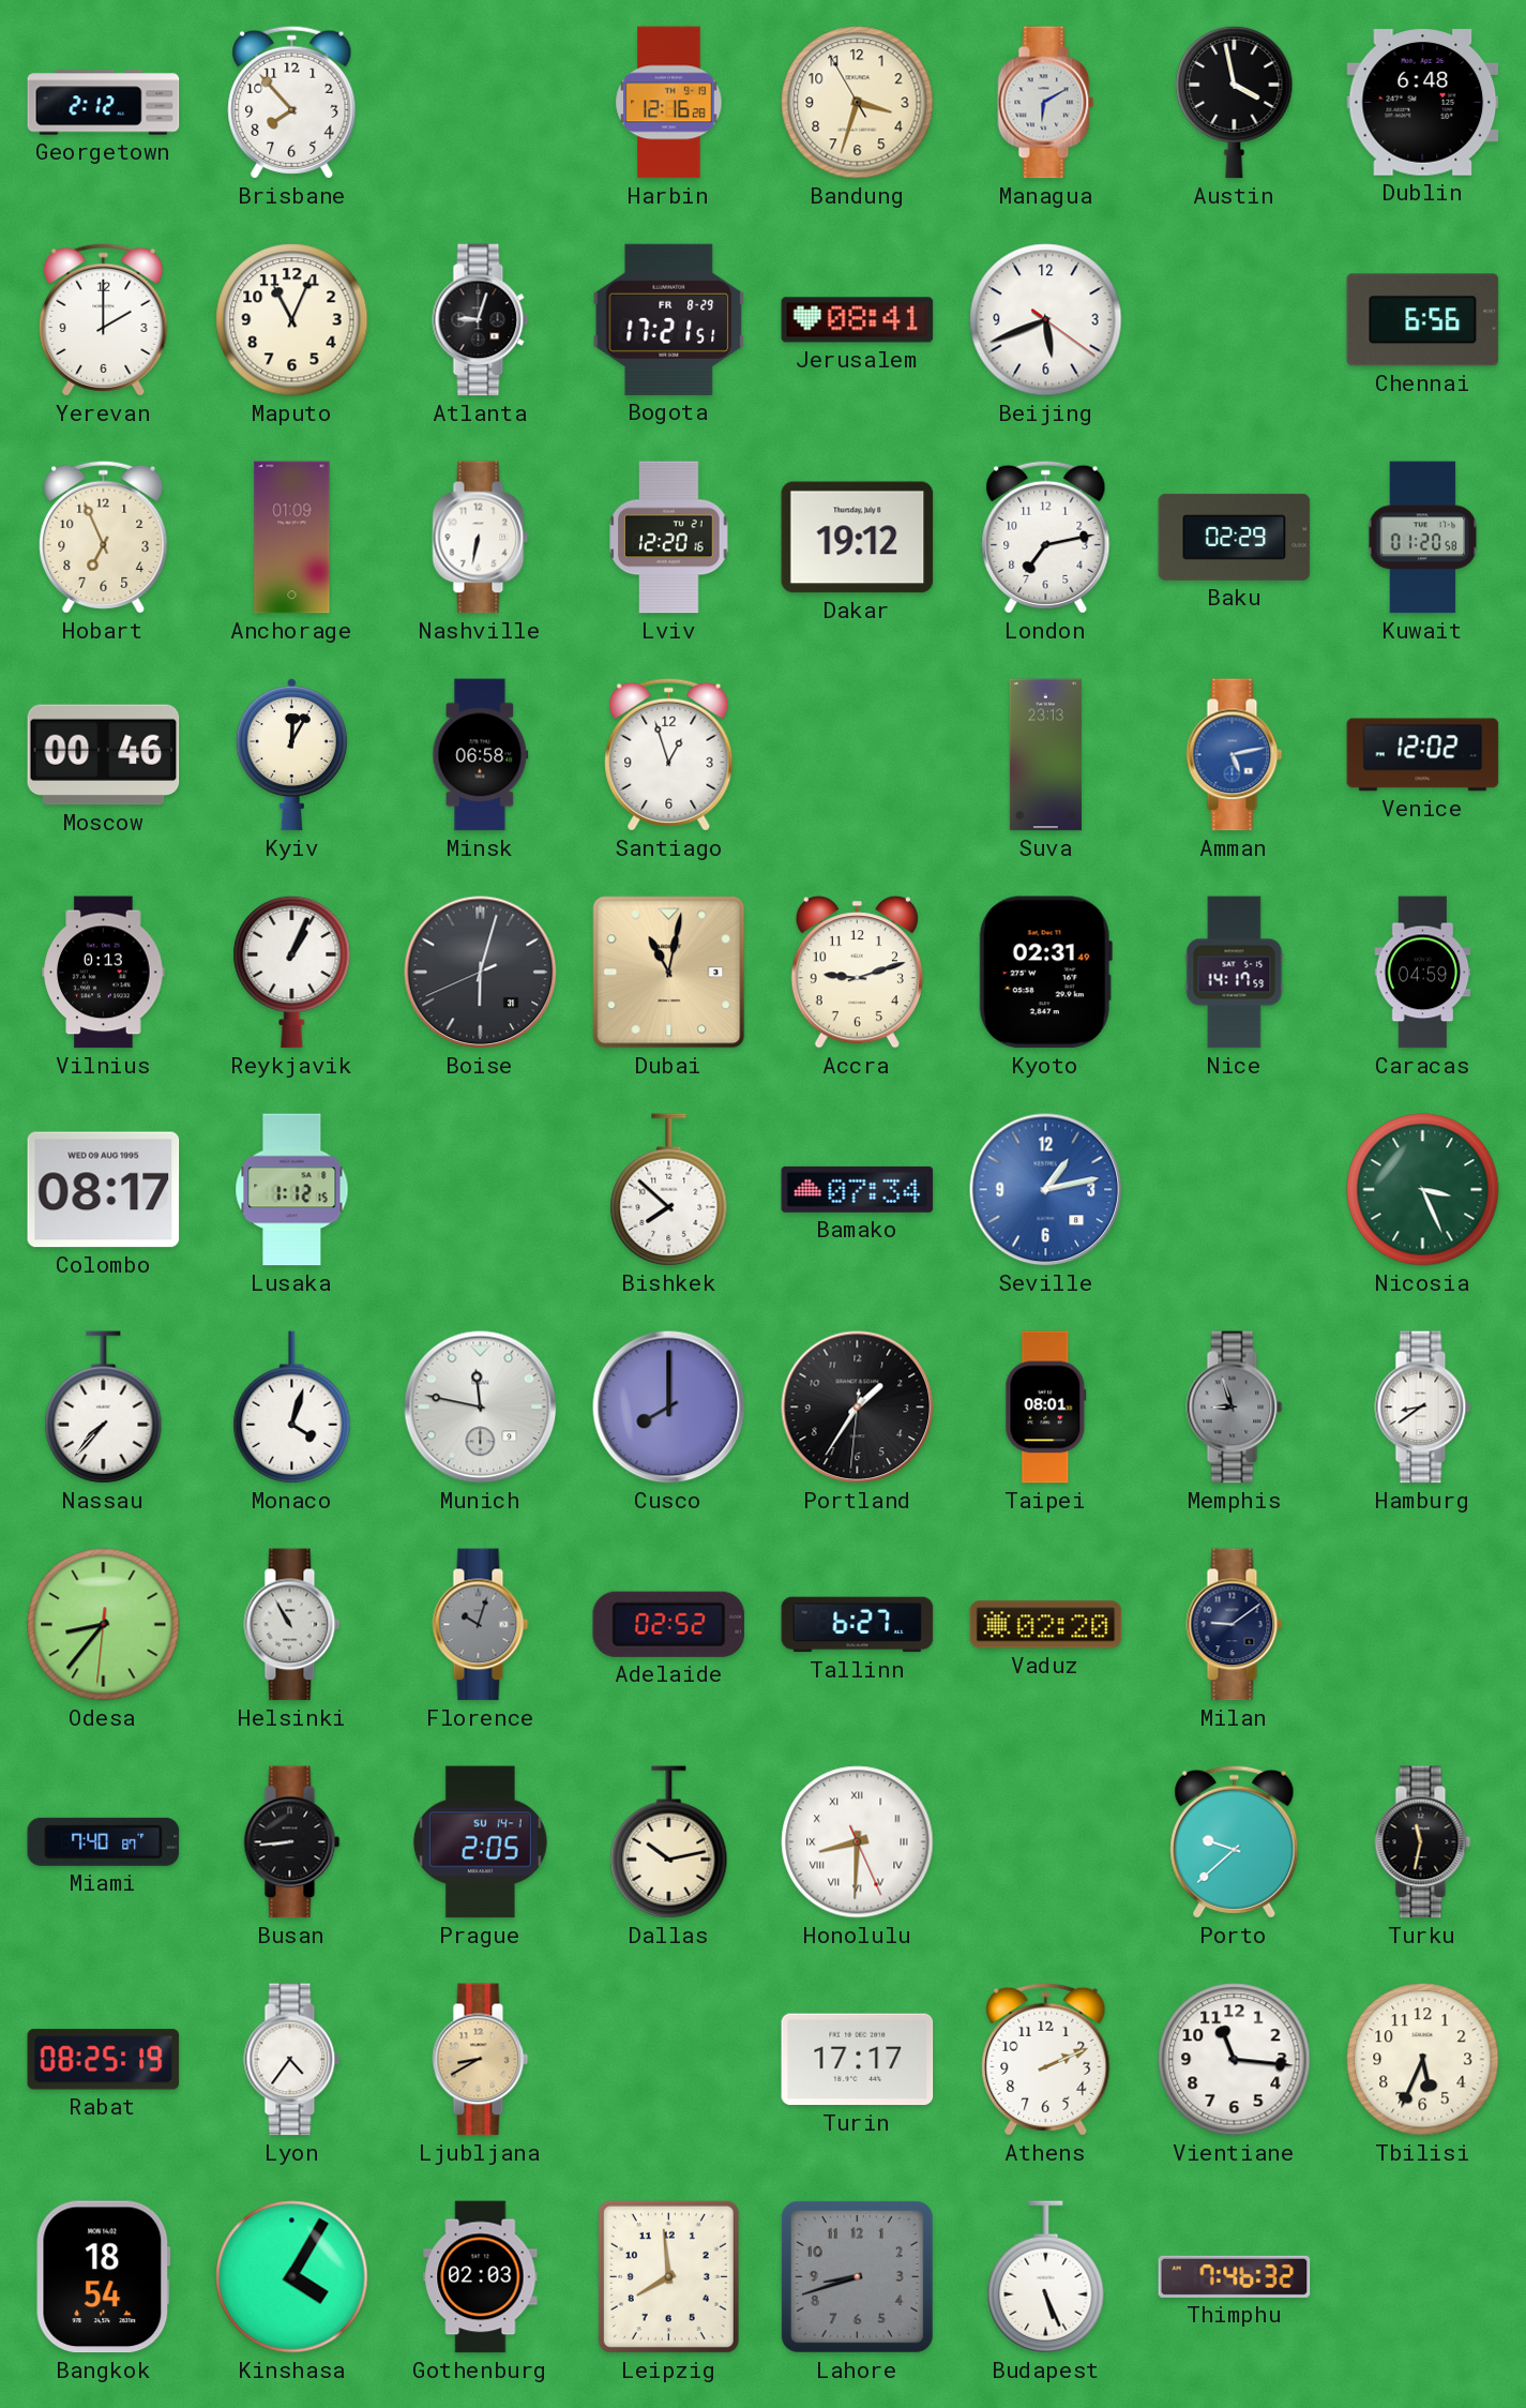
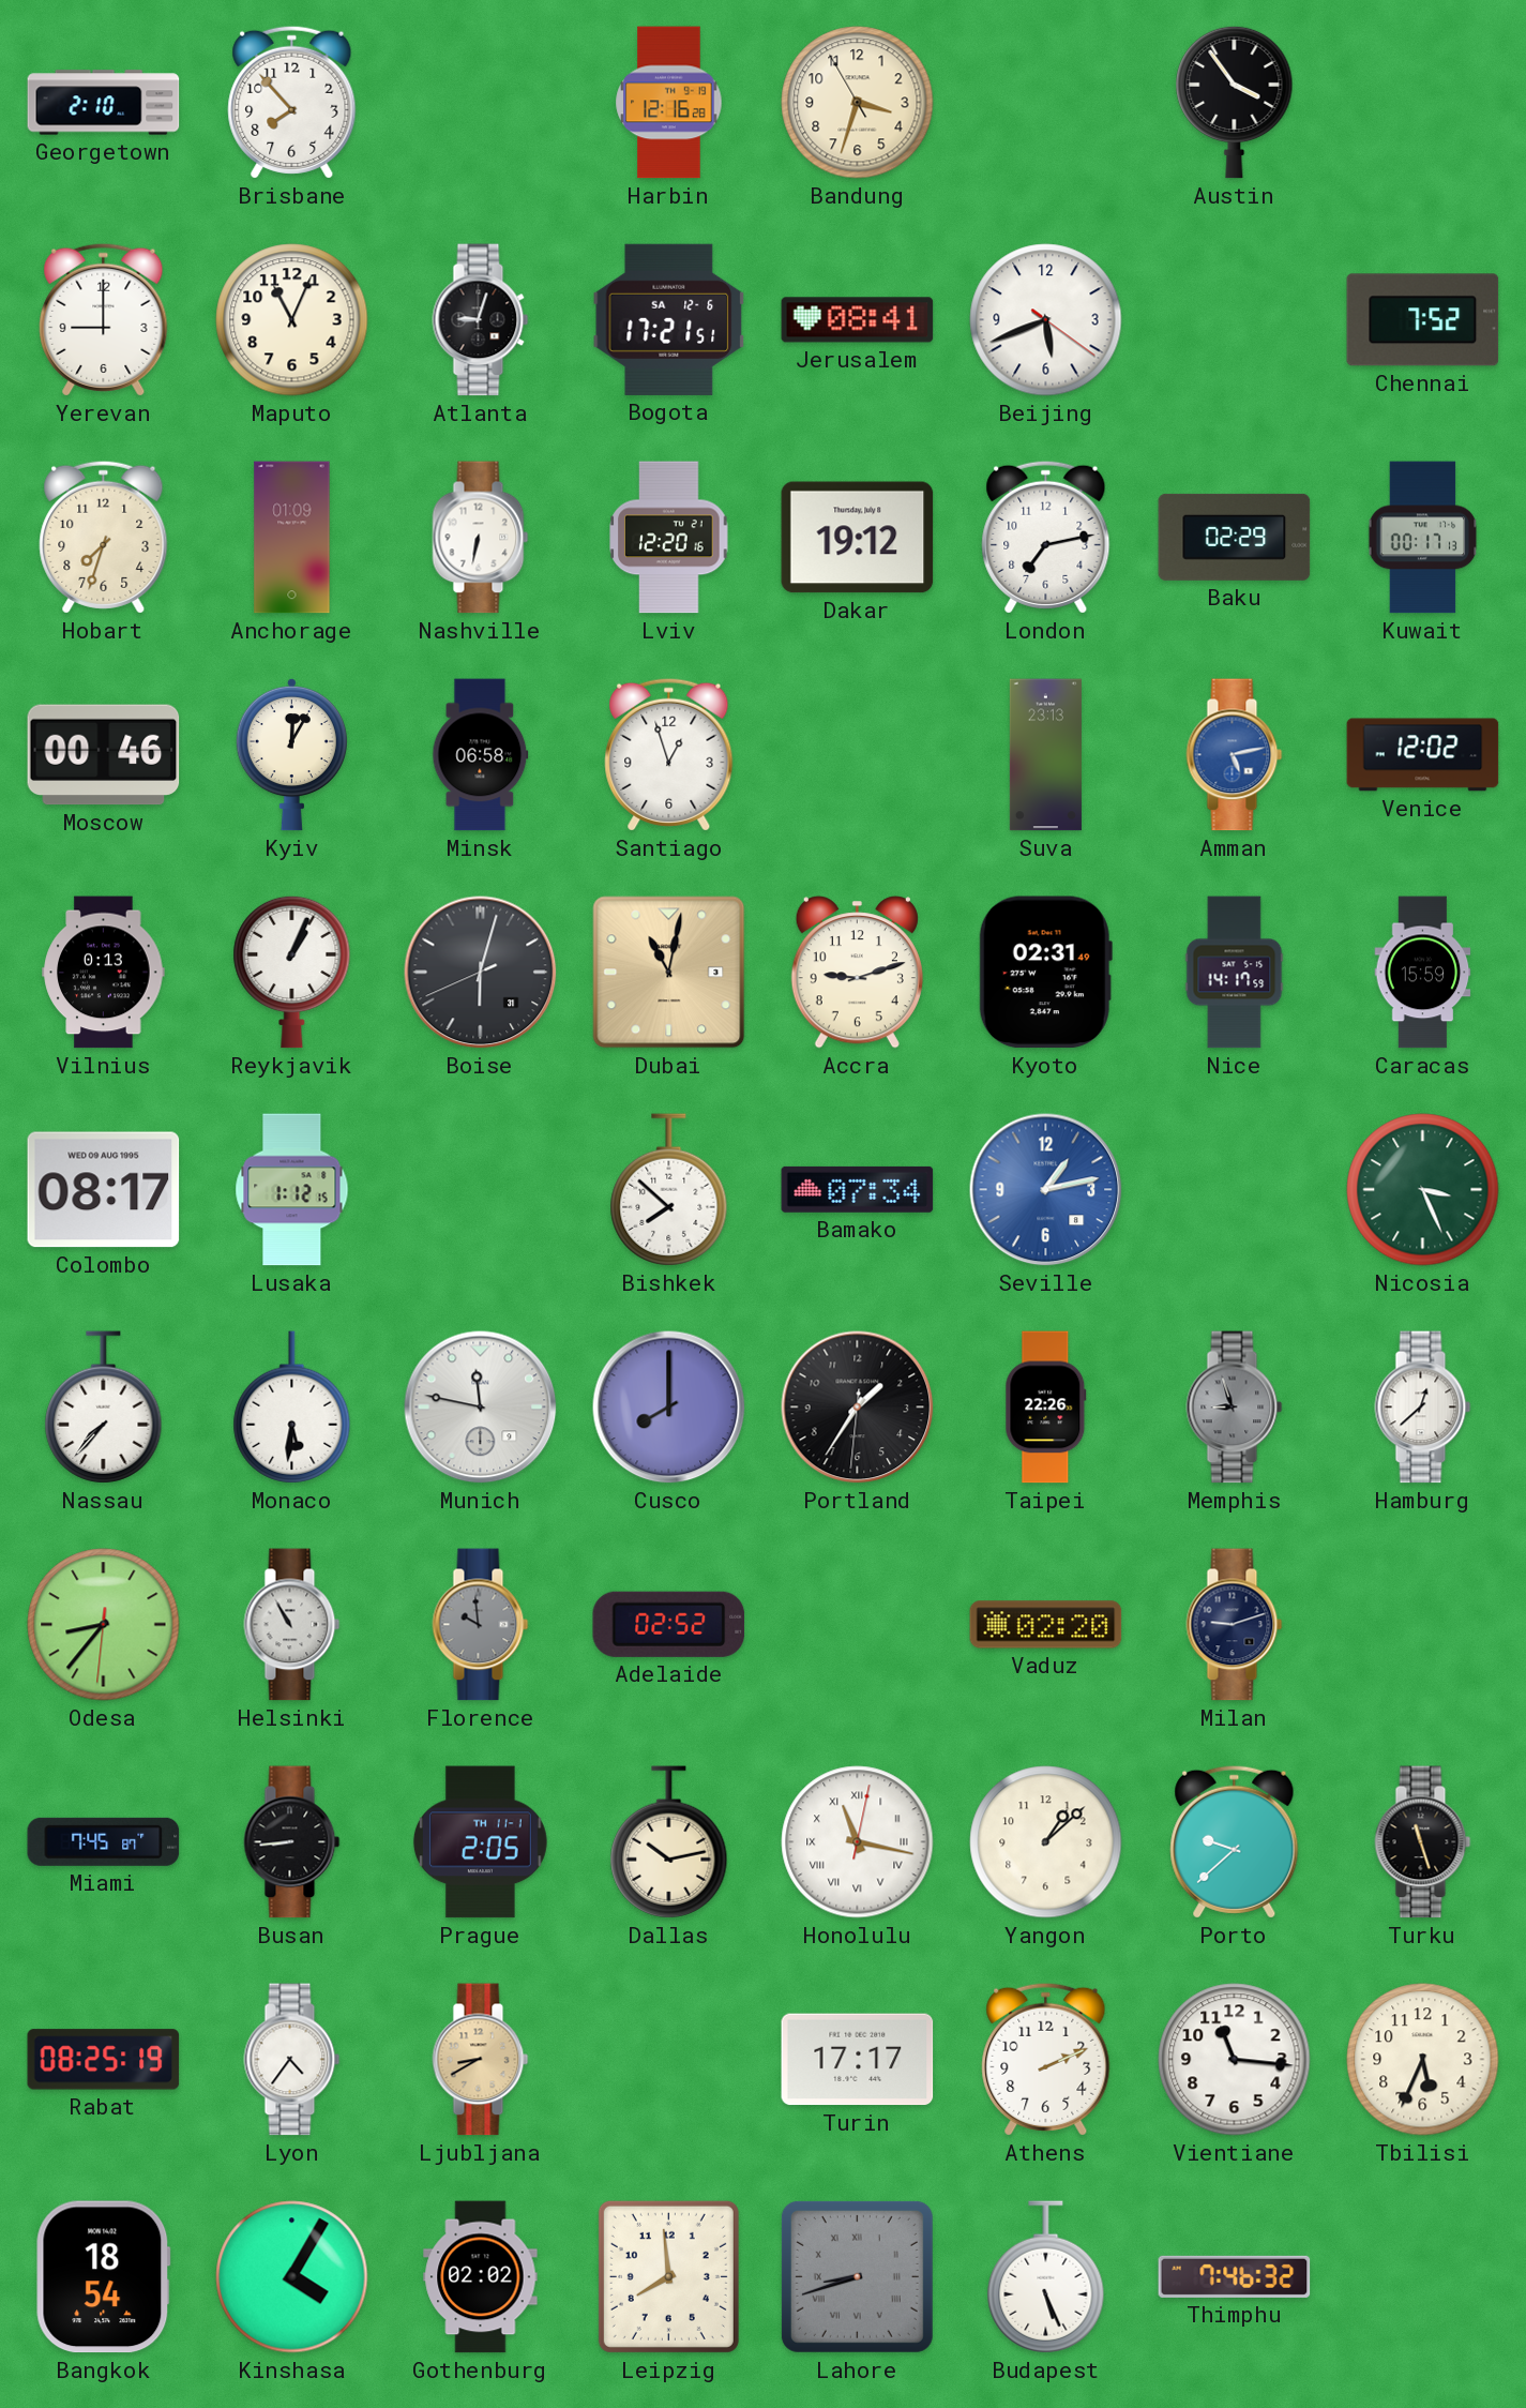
Georgetown: 2:12 -> 2:10
Managua: 6:10 -> none
Austin: 3:58 -> 3:54
Dublin: 6:48 -> none
Yerevan: 2:00 -> 9:00
Bogota date: FR 8-29 -> SA 12-6
Chennai: 6:56 -> 7:52
Hobart: 6:56 -> 7:33
Kuwait: 01:20 -> 00:17
Caracas: 04:59 -> 15:59
Monaco: 4:03 -> 5:31
Taipei: 08:01 -> 22:26
Hamburg: 8:39 -> 12:38
Florence: 10:03 -> 9:59
Tallinn: 6:27 -> none
Milan: 9:09 -> 9:12
Miami: 7:40 -> 7:45
Prague date: SU 14-1 -> TH 11-1
Honolulu: 8:30 -> 11:17
Yangon: none -> 1:08
Turku: 11:32 -> 11:27
Gothenburg: 02:03 -> 02:02
Lahore numerals: Arabic -> Roman
